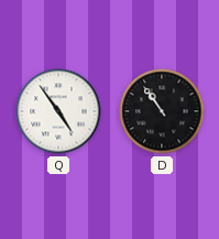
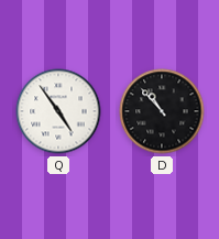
D: 10:54 -> 10:53
